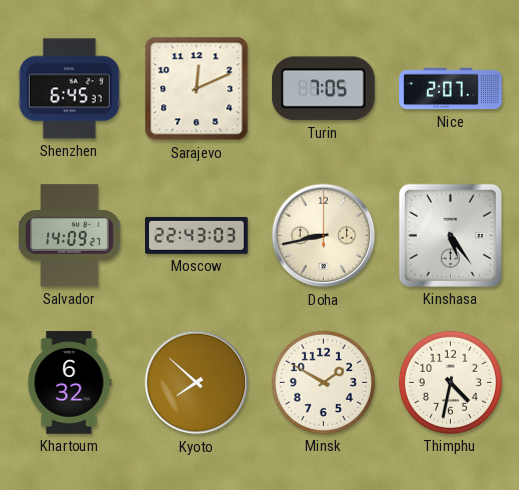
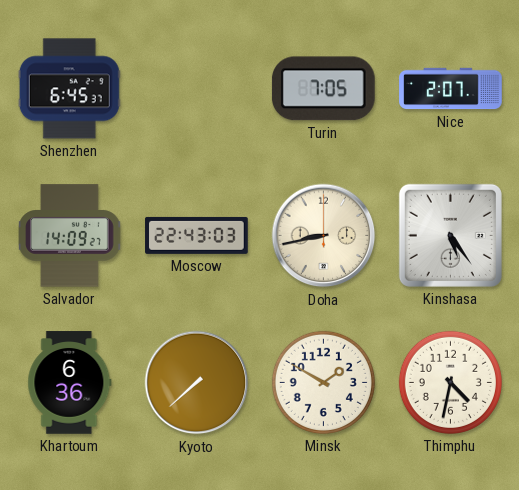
Sarajevo: 12:11 -> none
Khartoum: 6:32 -> 6:36
Kyoto: 7:52 -> 7:38
